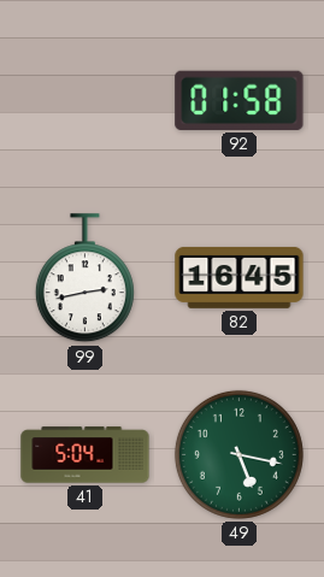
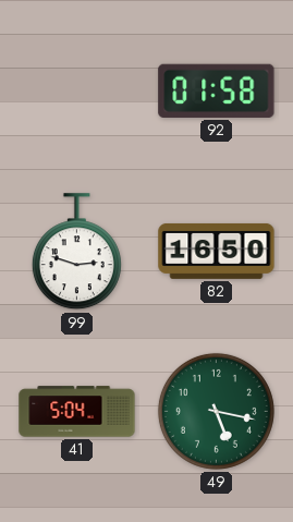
99: 2:43 -> 2:48
82: 16:45 -> 16:50
